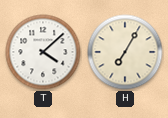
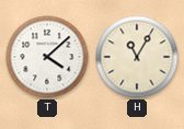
H: 7:05 -> 11:05
